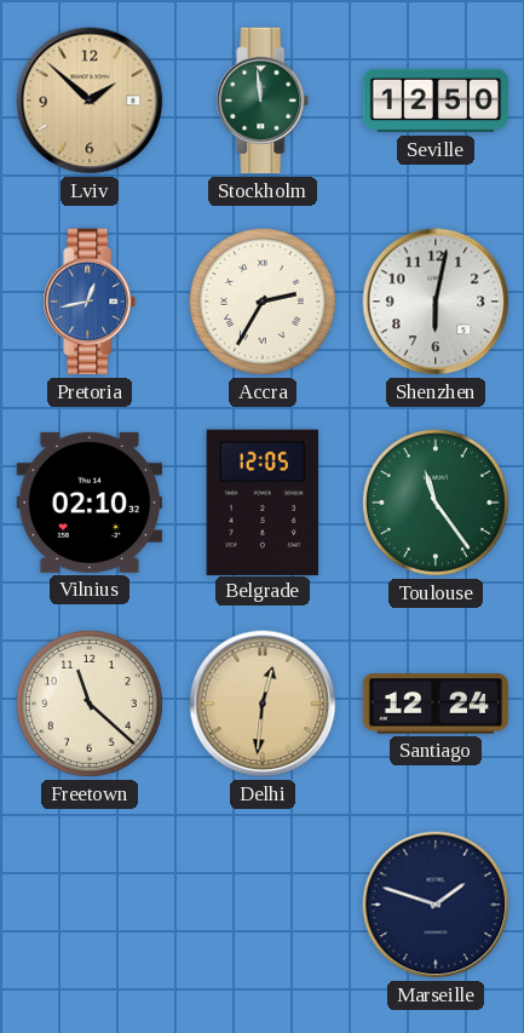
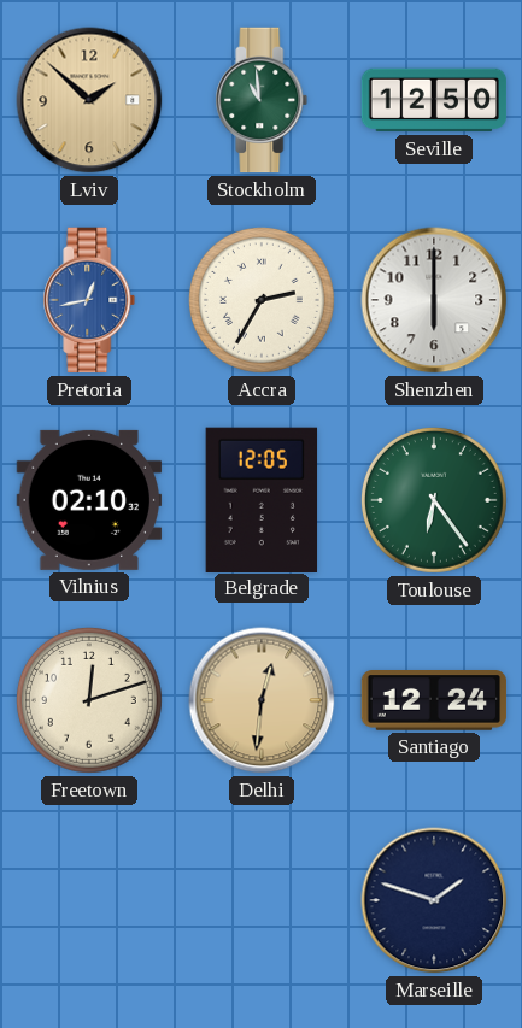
Stockholm: 11:59 -> 10:59
Shenzhen: 6:02 -> 6:00
Toulouse: 11:24 -> 6:24
Freetown: 11:22 -> 12:12
